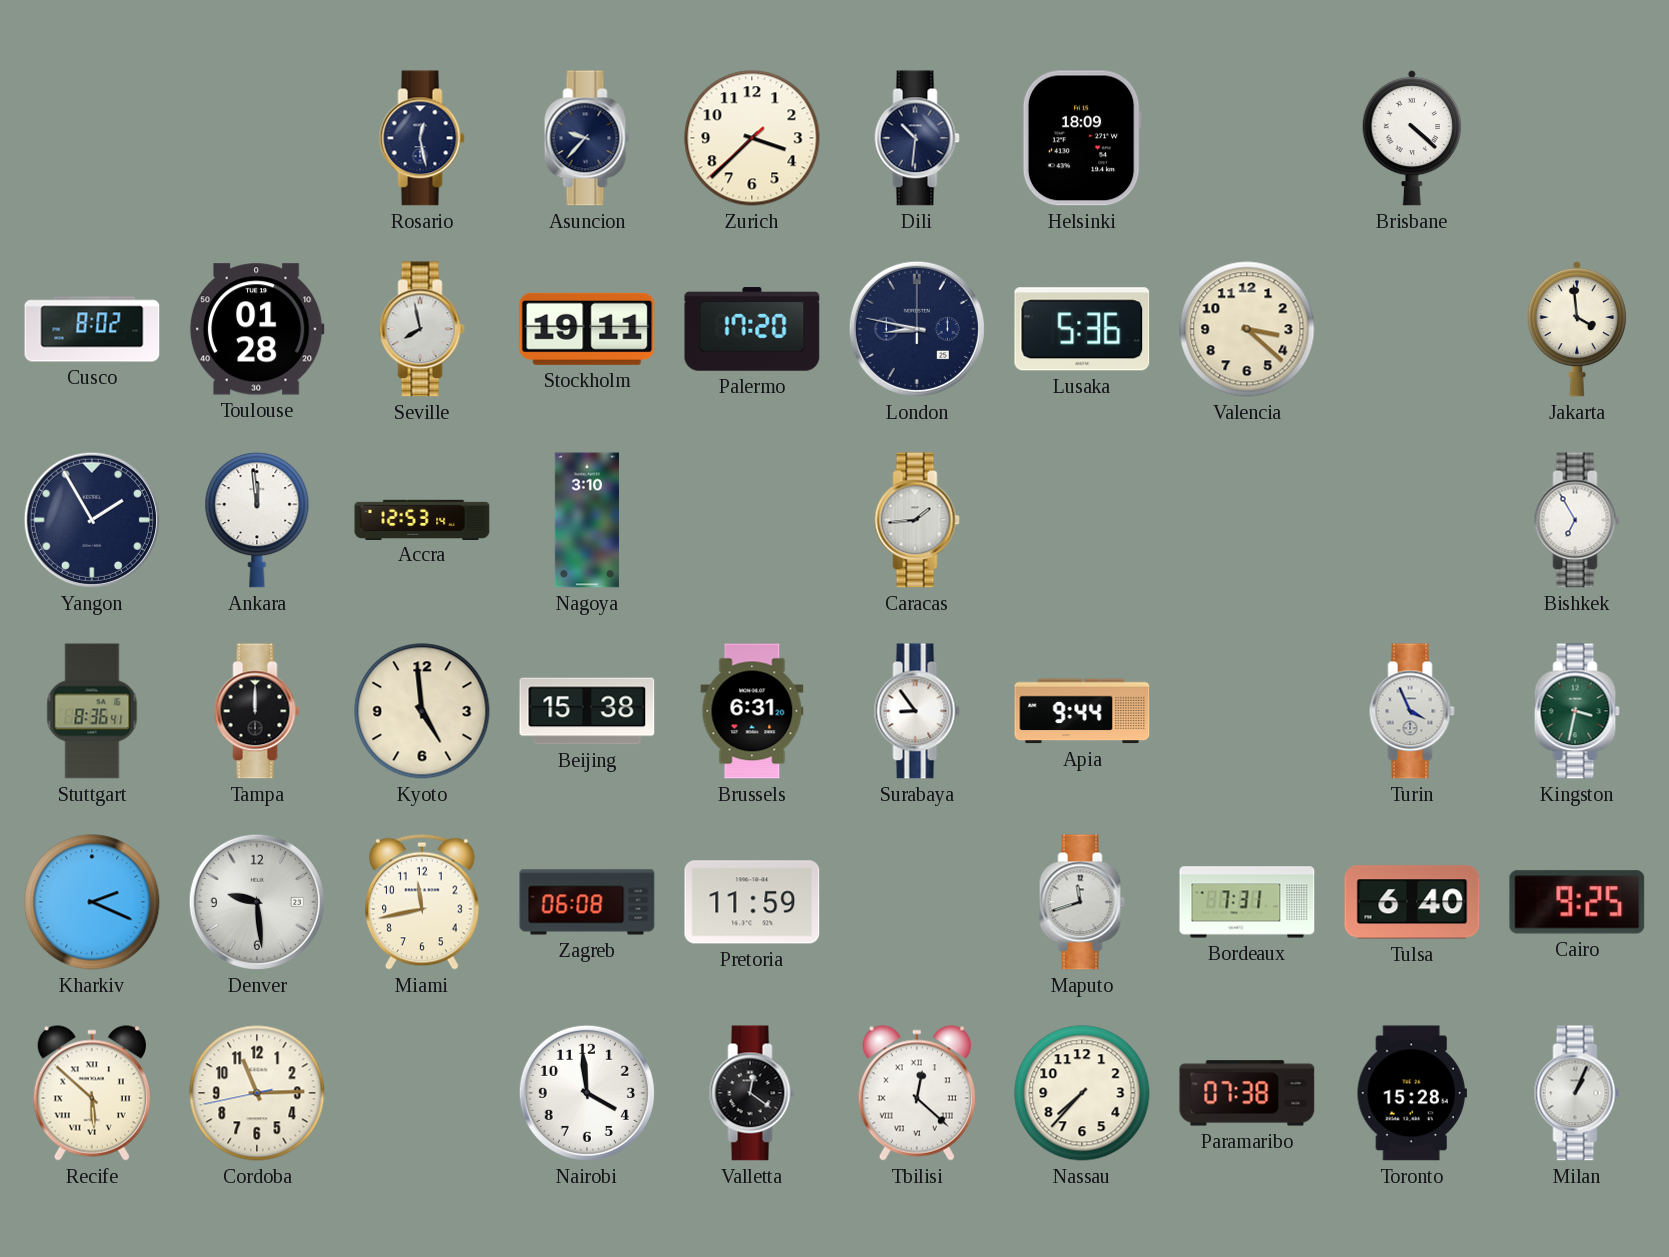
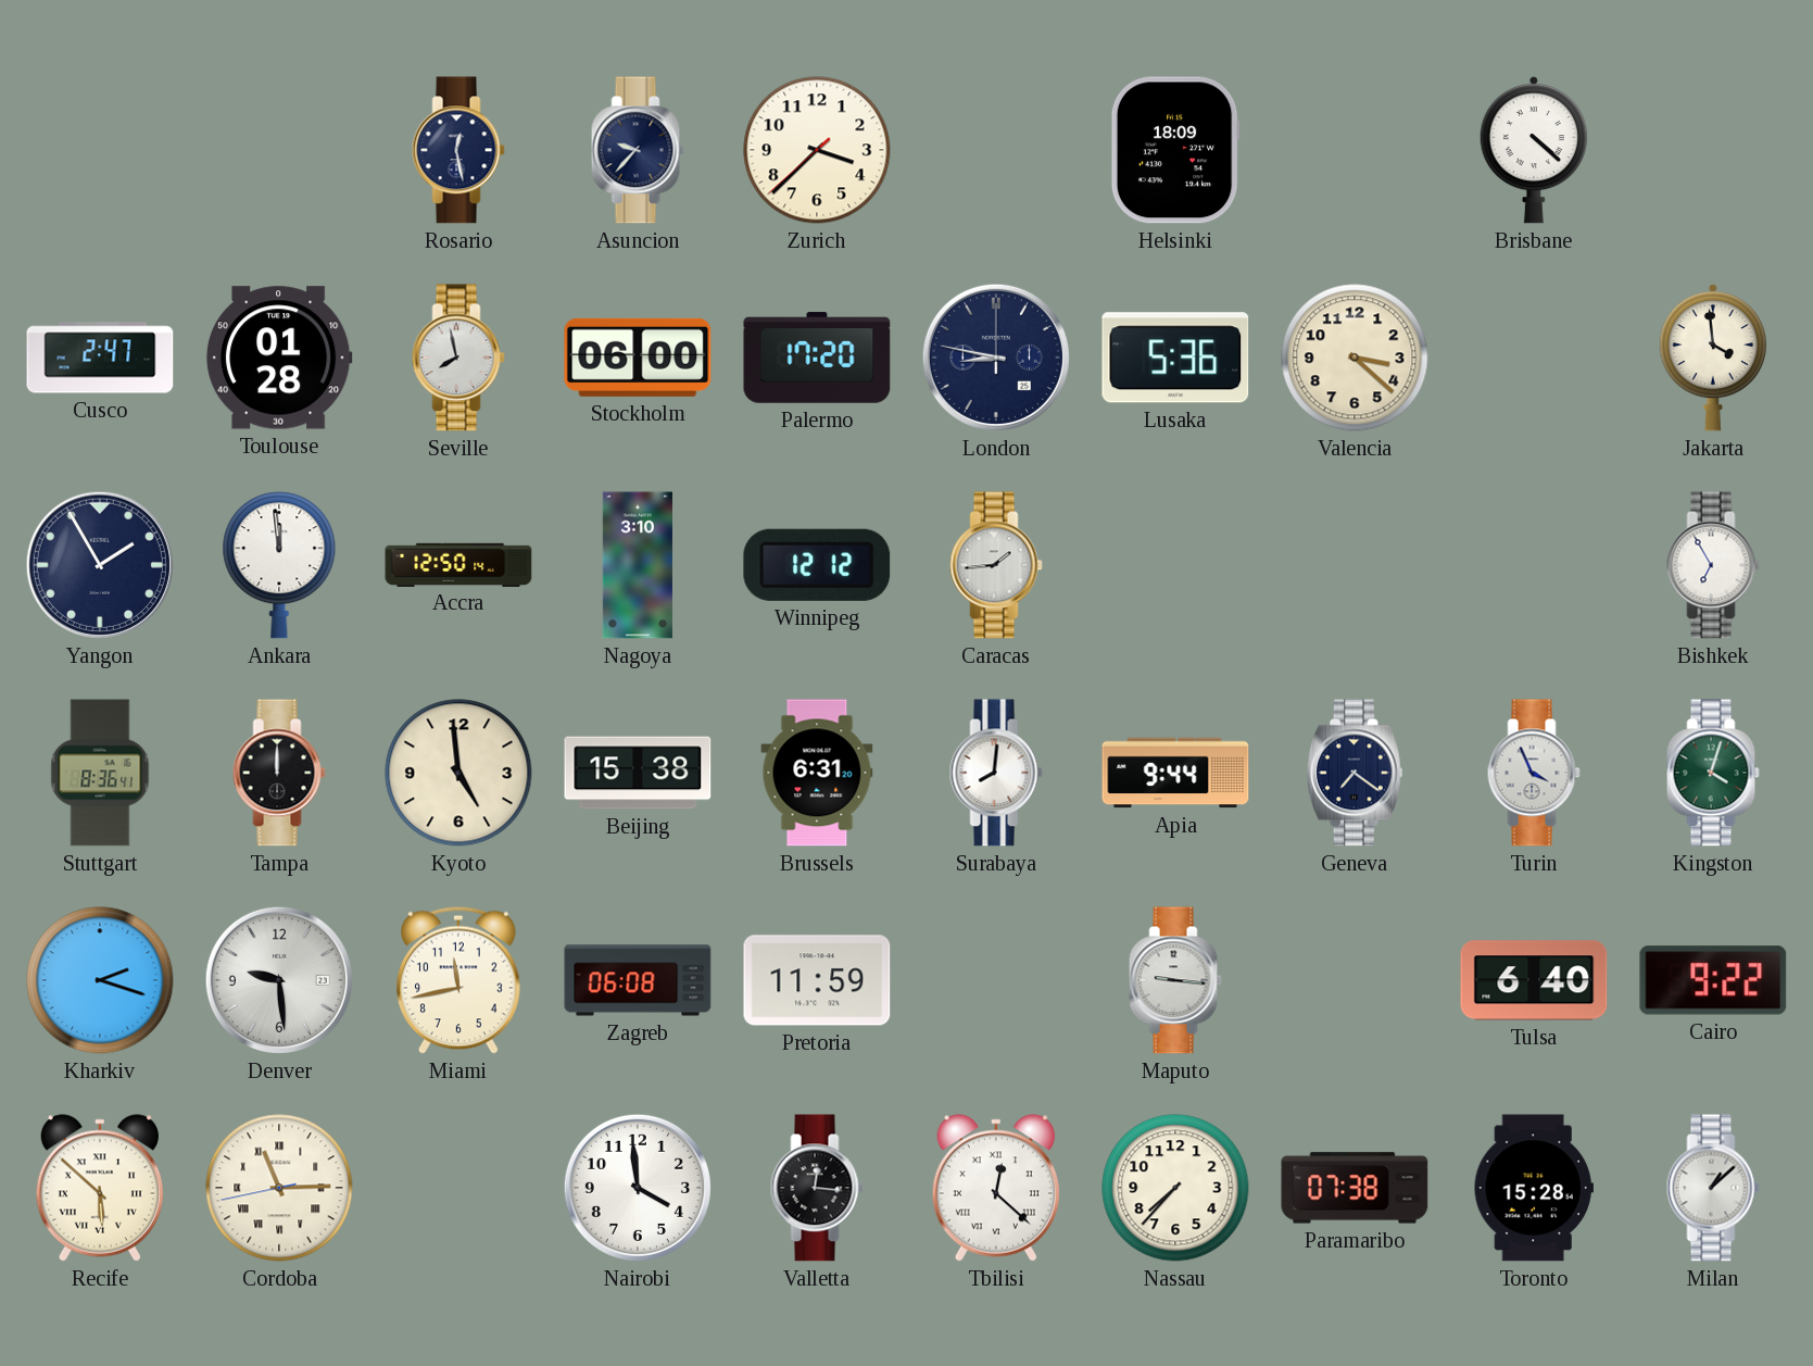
Dili: 10:31 -> none
Cusco: 8:02 -> 2:47
Stockholm: 19:11 -> 06:00
Accra: 12:53 -> 12:50
Winnipeg: none -> 12:12
Surabaya: 8:54 -> 8:01
Geneva: none -> 7:21
Kingston: 3:32 -> 4:03
Kharkiv: 2:19 -> 2:18
Maputo: 11:42 -> 9:16
Bordeaux: 7:31 -> none
Cairo: 9:25 -> 9:22
Cordoba numerals: Arabic -> Roman
Valletta: 12:21 -> 12:16
Milan: 1:04 -> 1:08
